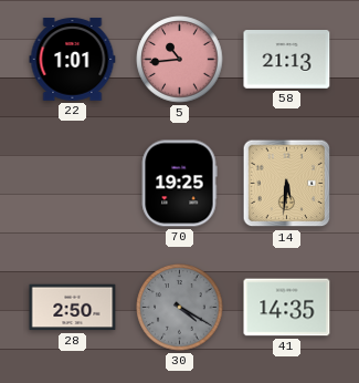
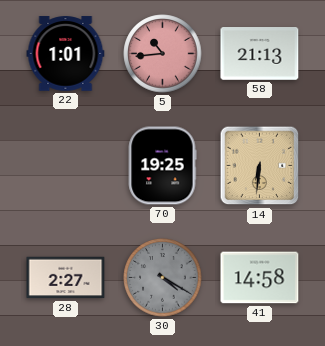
14: 5:31 -> 6:31
28: 2:50 -> 2:27
41: 14:35 -> 14:58
